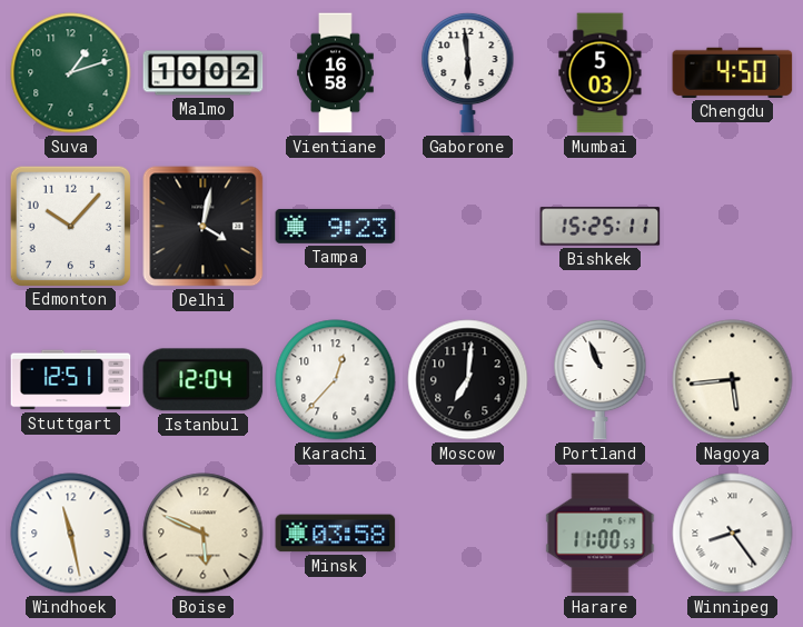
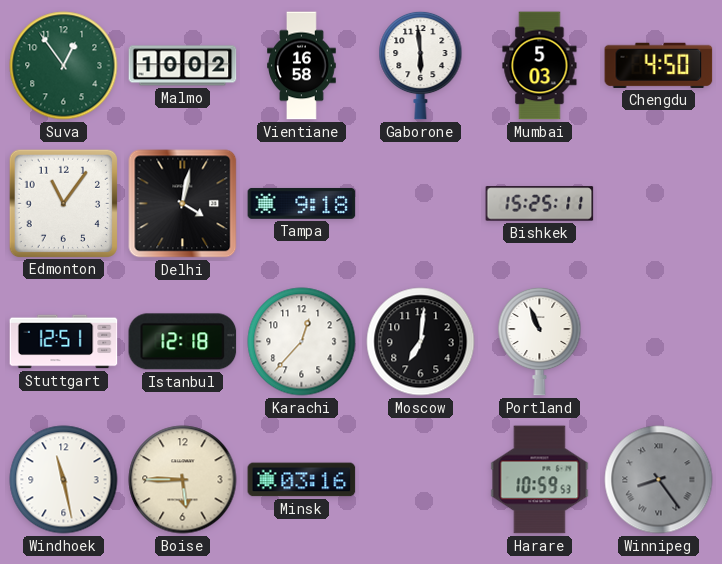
Suva: 1:12 -> 12:54
Edmonton: 10:07 -> 11:06
Tampa: 9:23 -> 9:18
Istanbul: 12:04 -> 12:18
Nagoya: 5:44 -> none
Boise: 5:49 -> 5:45
Minsk: 03:58 -> 03:16
Harare: 11:00 -> 10:59
Winnipeg dial: white -> grey
